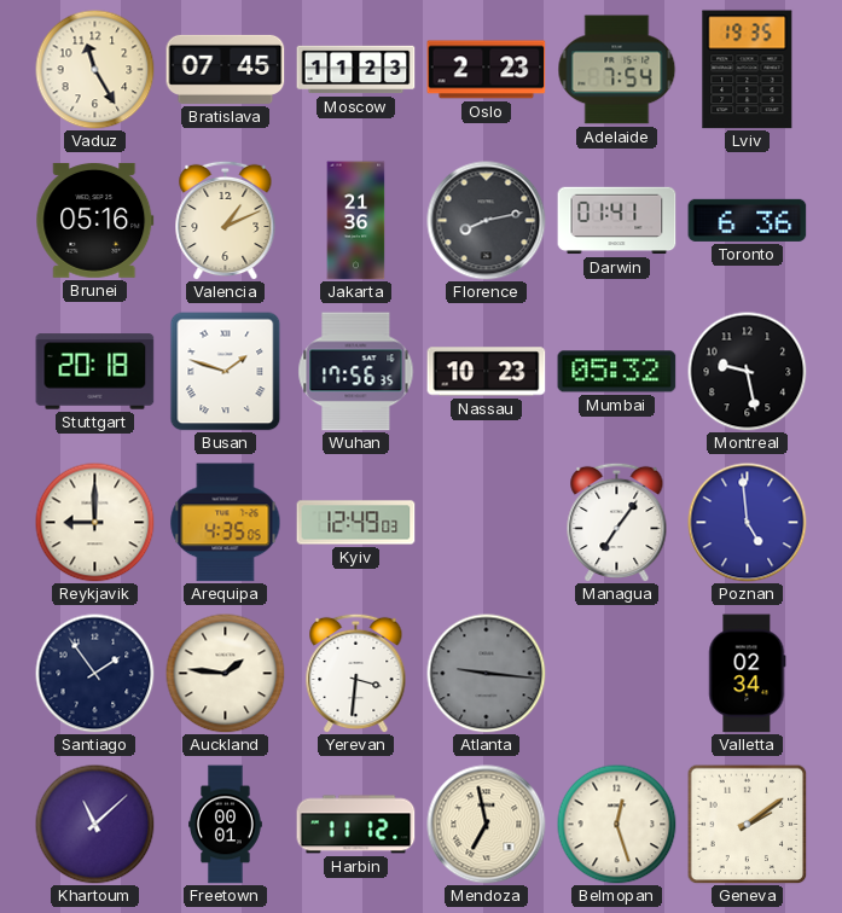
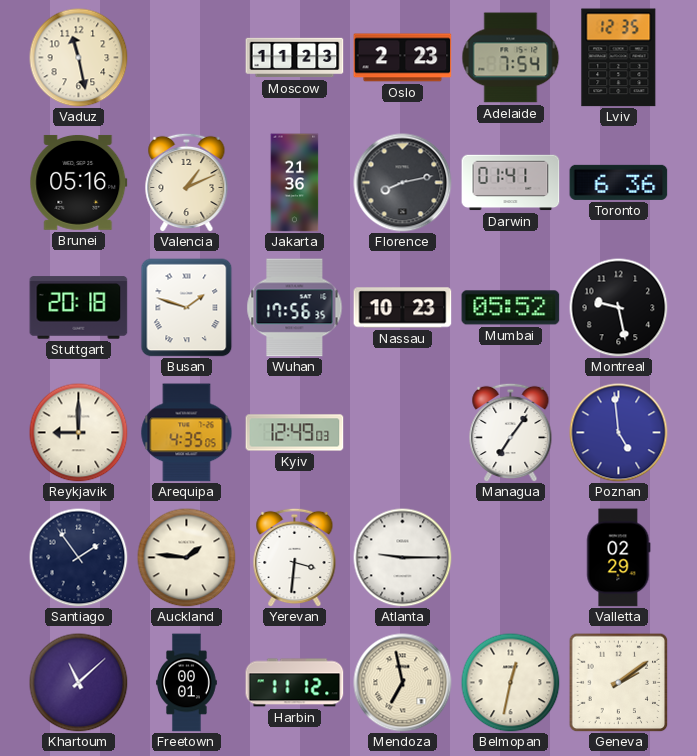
Vaduz: 11:25 -> 11:28
Bratislava: 07:45 -> none
Lviv: 19:35 -> 12:35
Mumbai: 05:32 -> 05:52
Atlanta: 9:16 -> 9:15
Atlanta dial: grey -> white
Valletta: 02:34 -> 02:29
Belmopan: 12:27 -> 12:32
